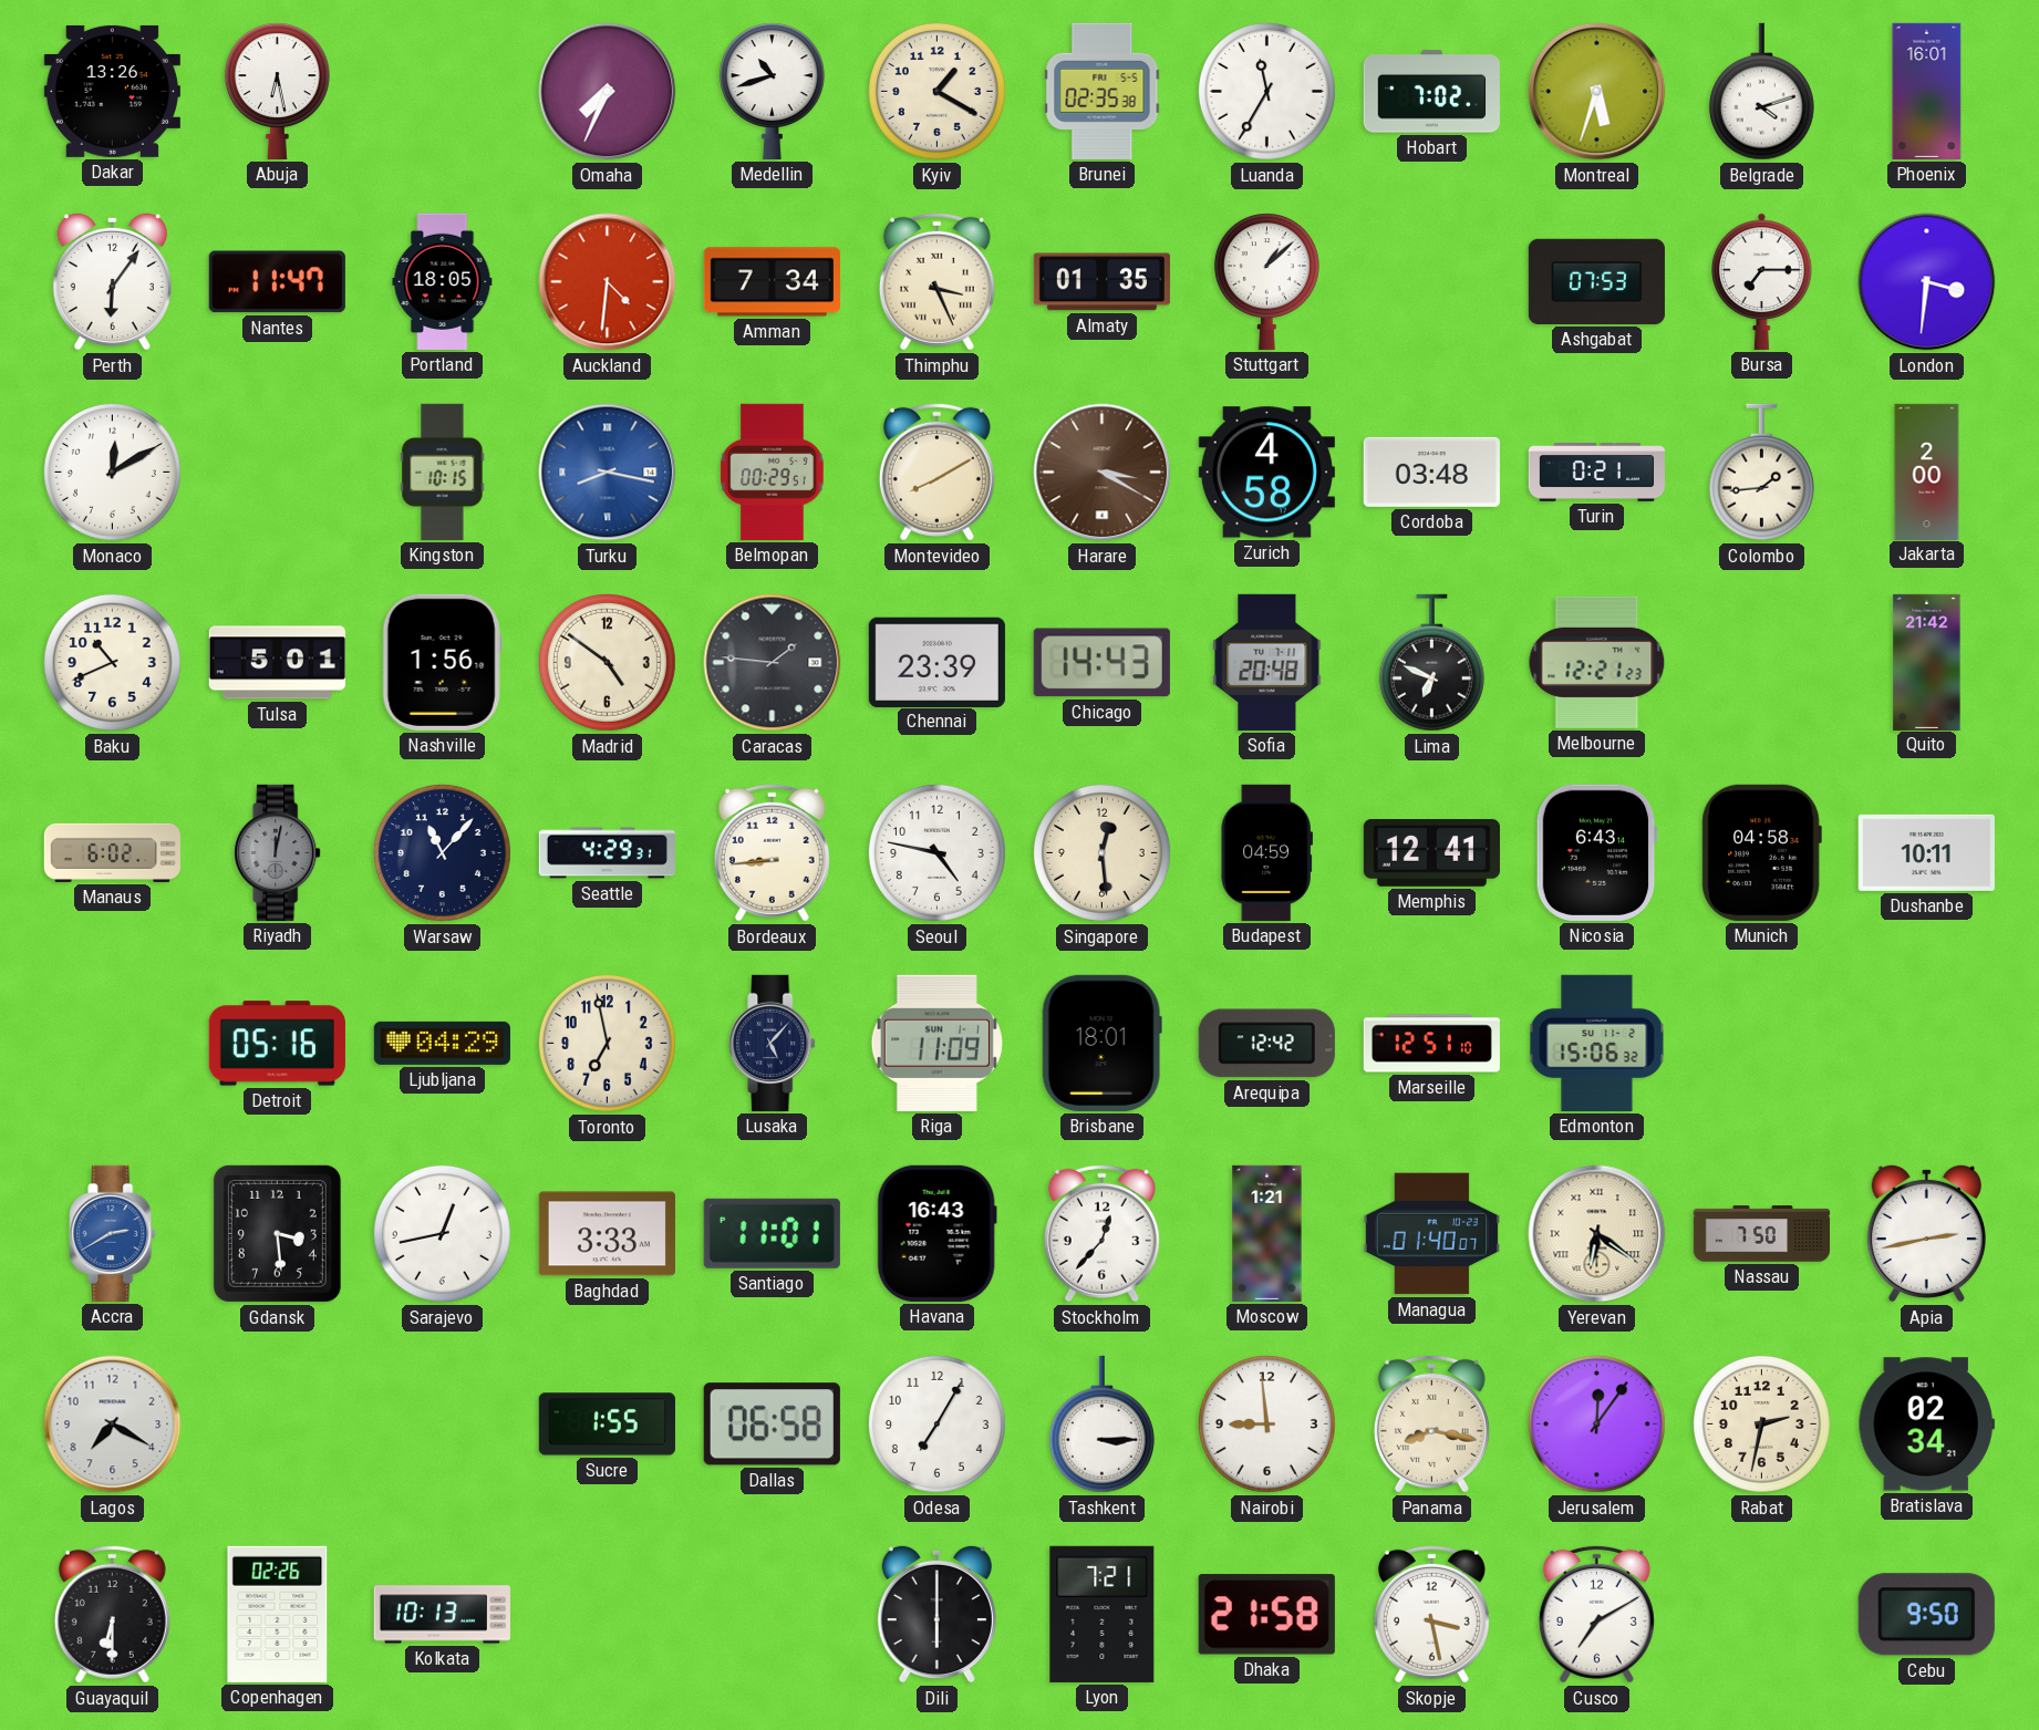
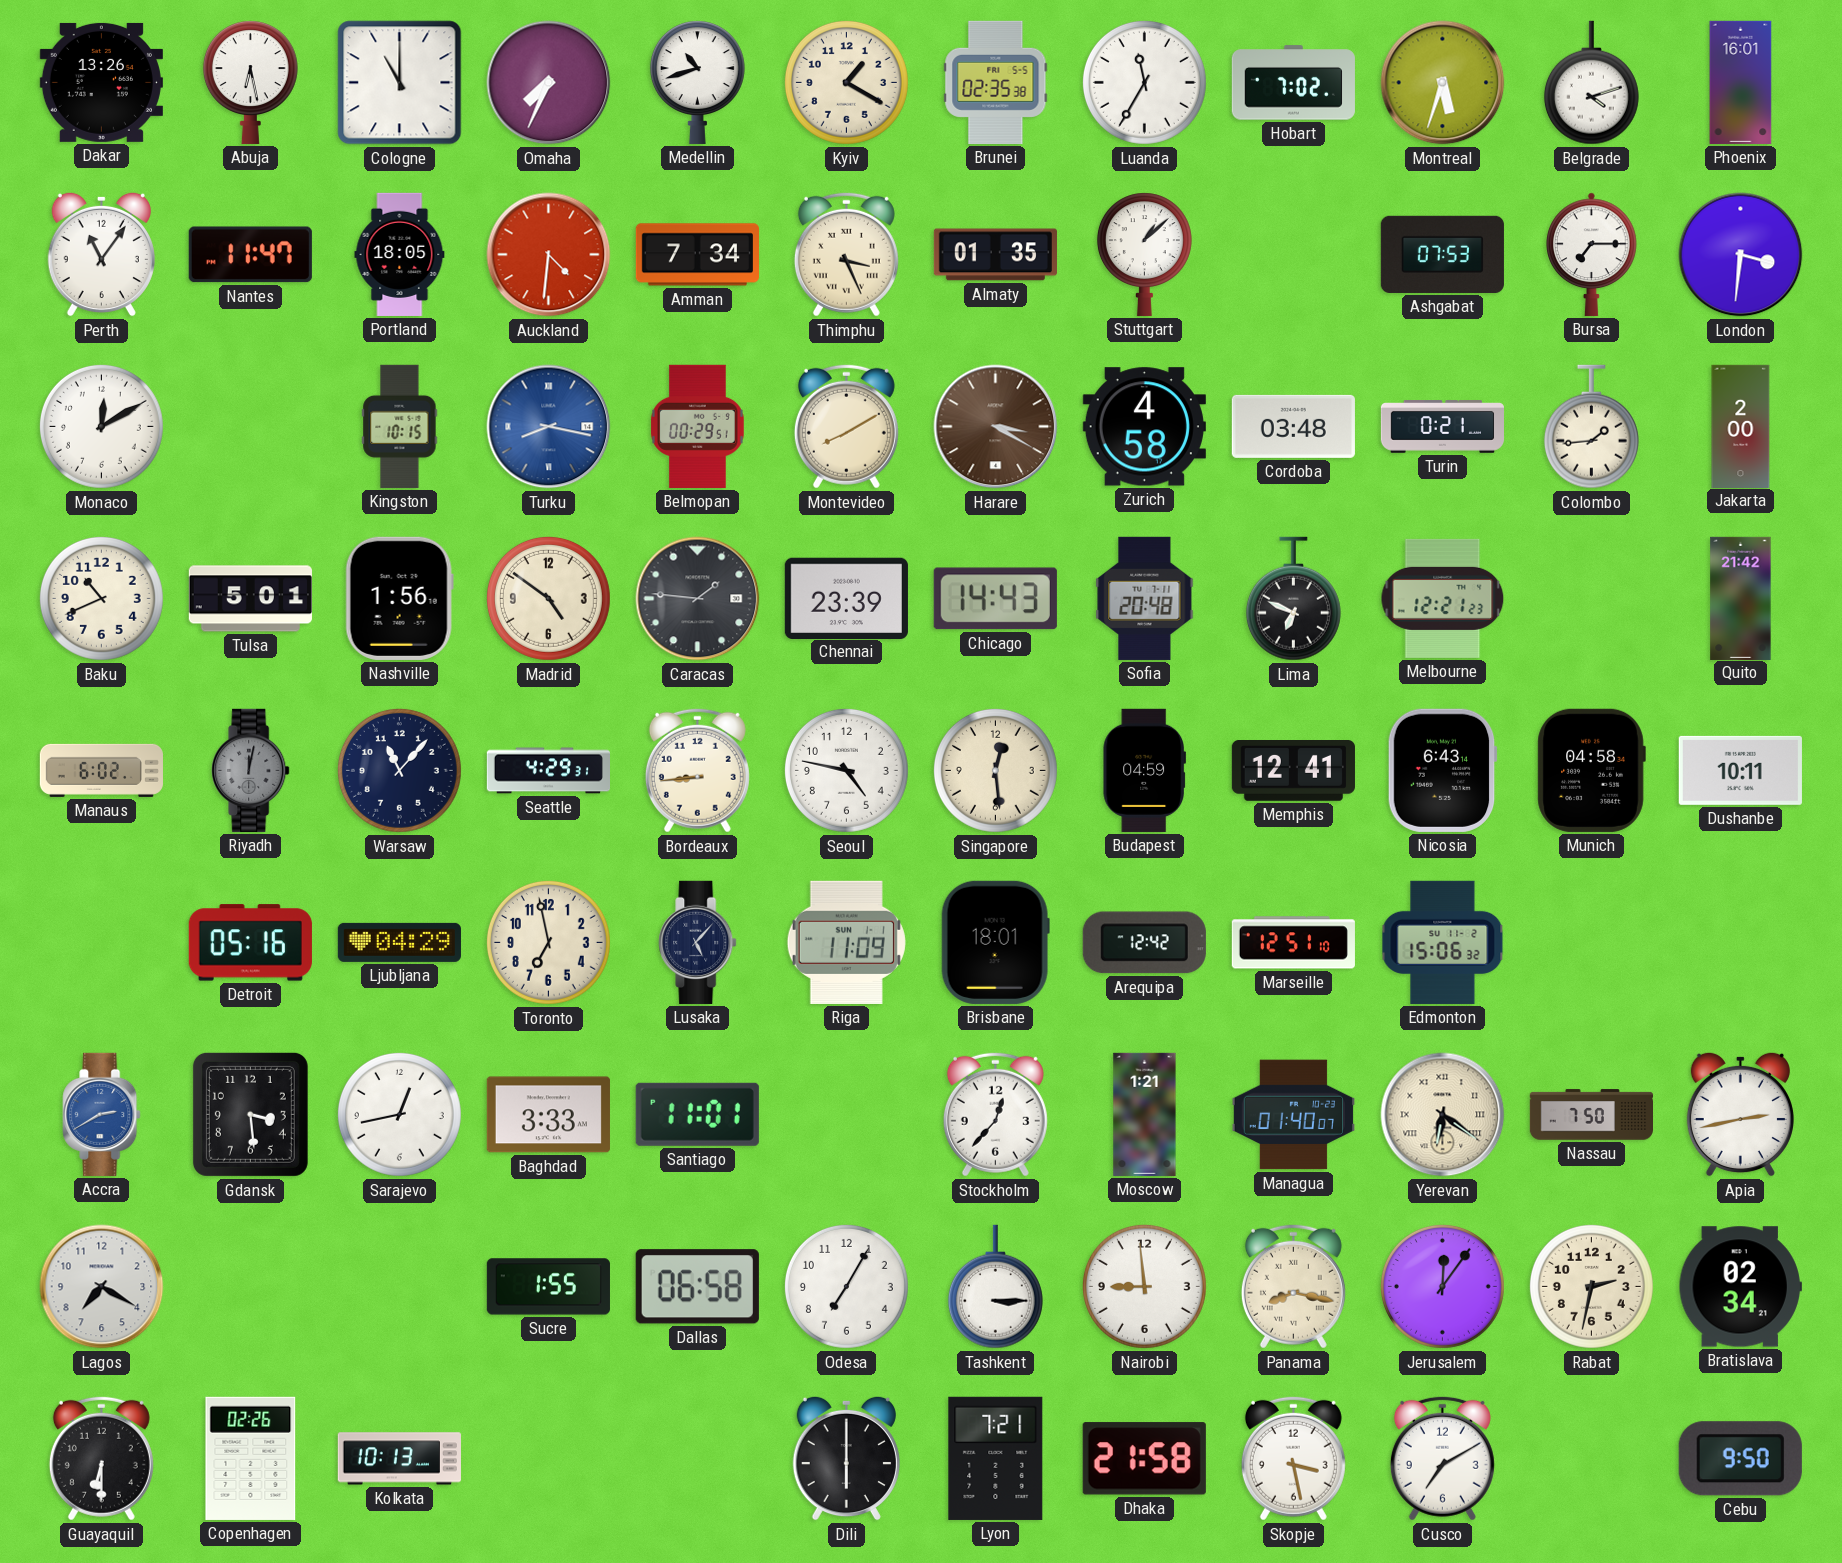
Cologne: none -> 11:00
Perth: 6:06 -> 11:06
Havana: 16:43 -> none
